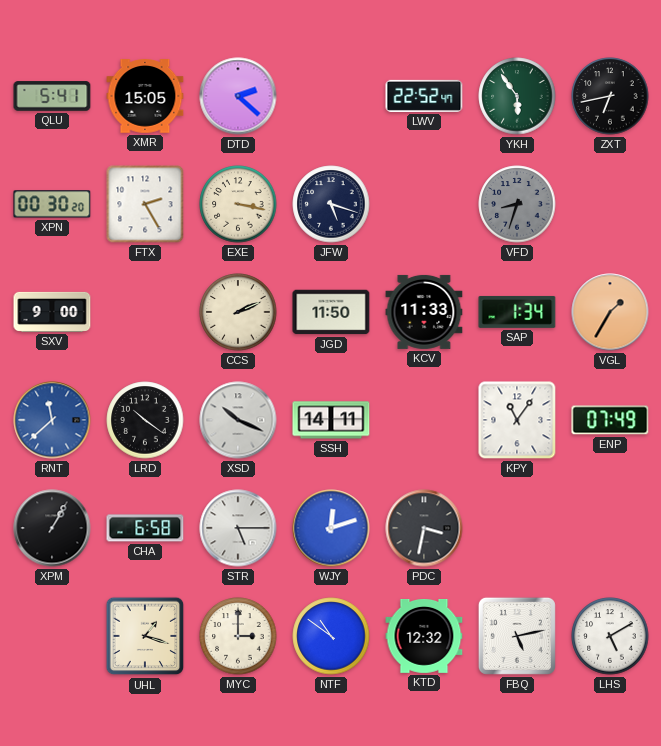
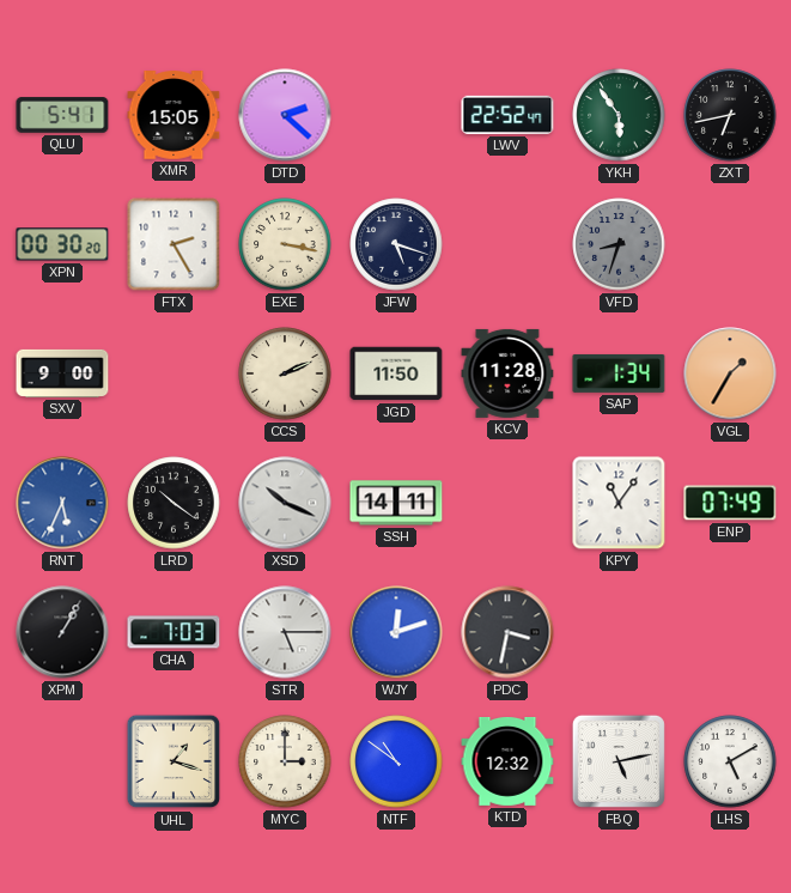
KCV: 11:33 -> 11:28
RNT: 11:38 -> 5:34
CHA: 6:58 -> 7:03
